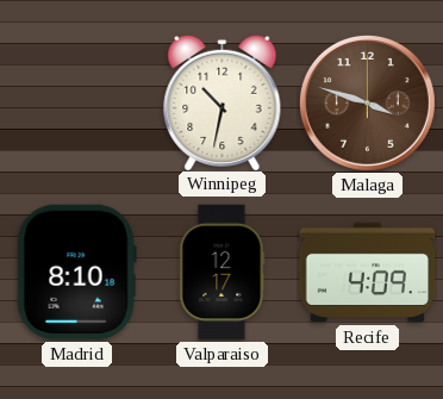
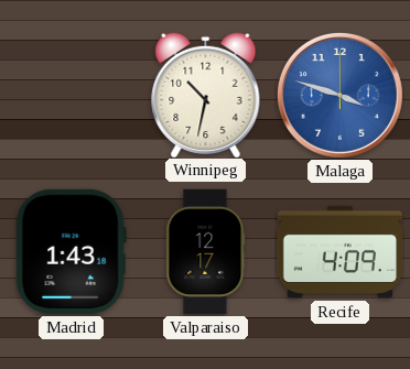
Malaga dial: brown -> blue
Madrid: 8:10 -> 1:43
